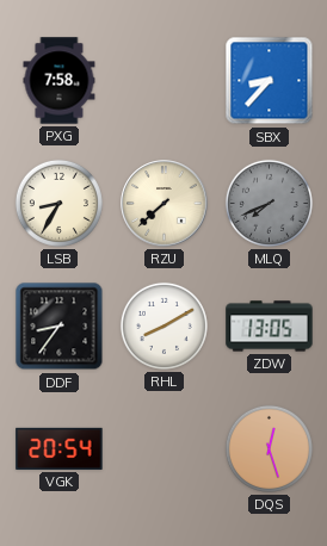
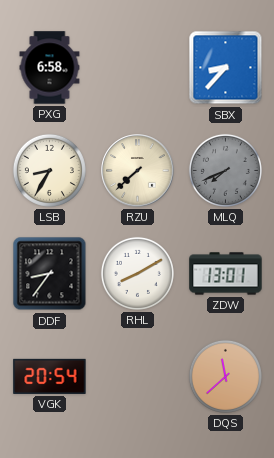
PXG: 7:58 -> 6:58
ZDW: 13:05 -> 13:01
DQS: 12:27 -> 11:38
